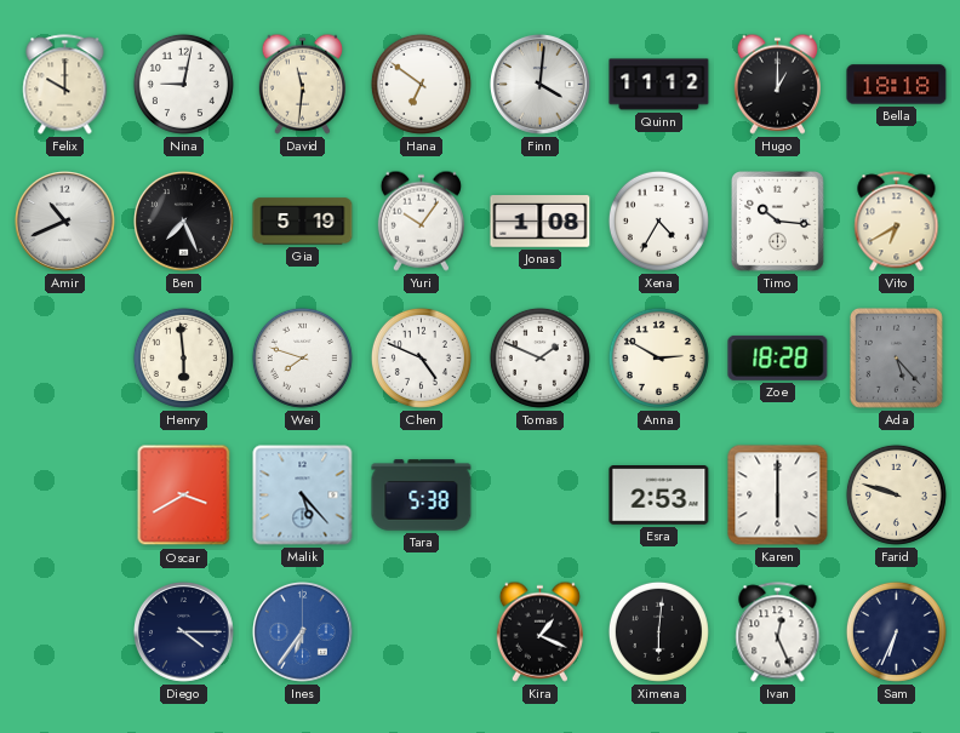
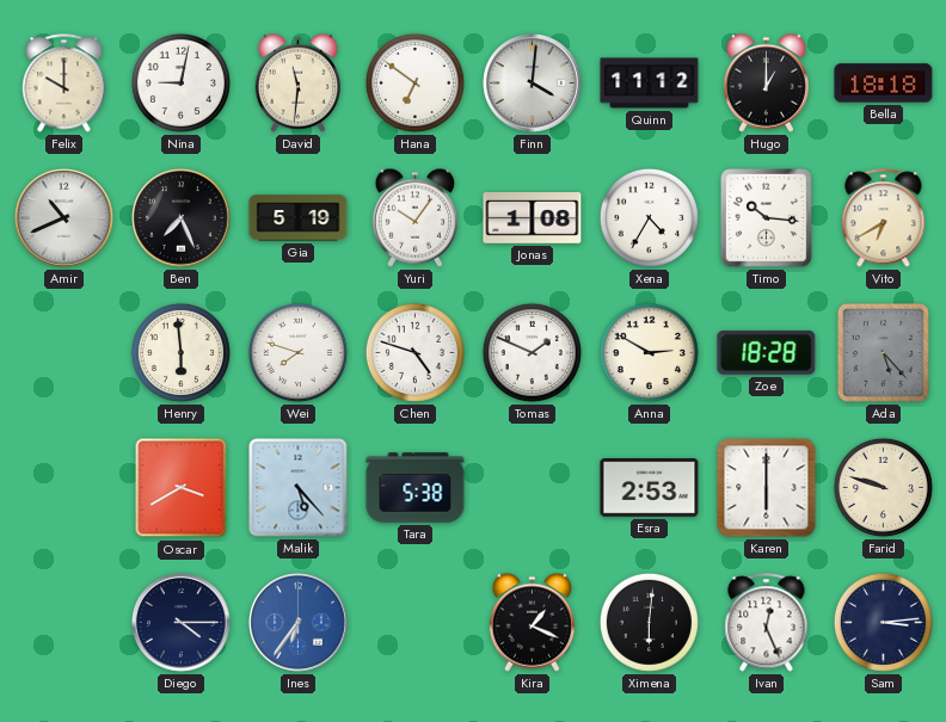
Chen: 4:49 -> 4:48
Sam: 6:34 -> 3:14
